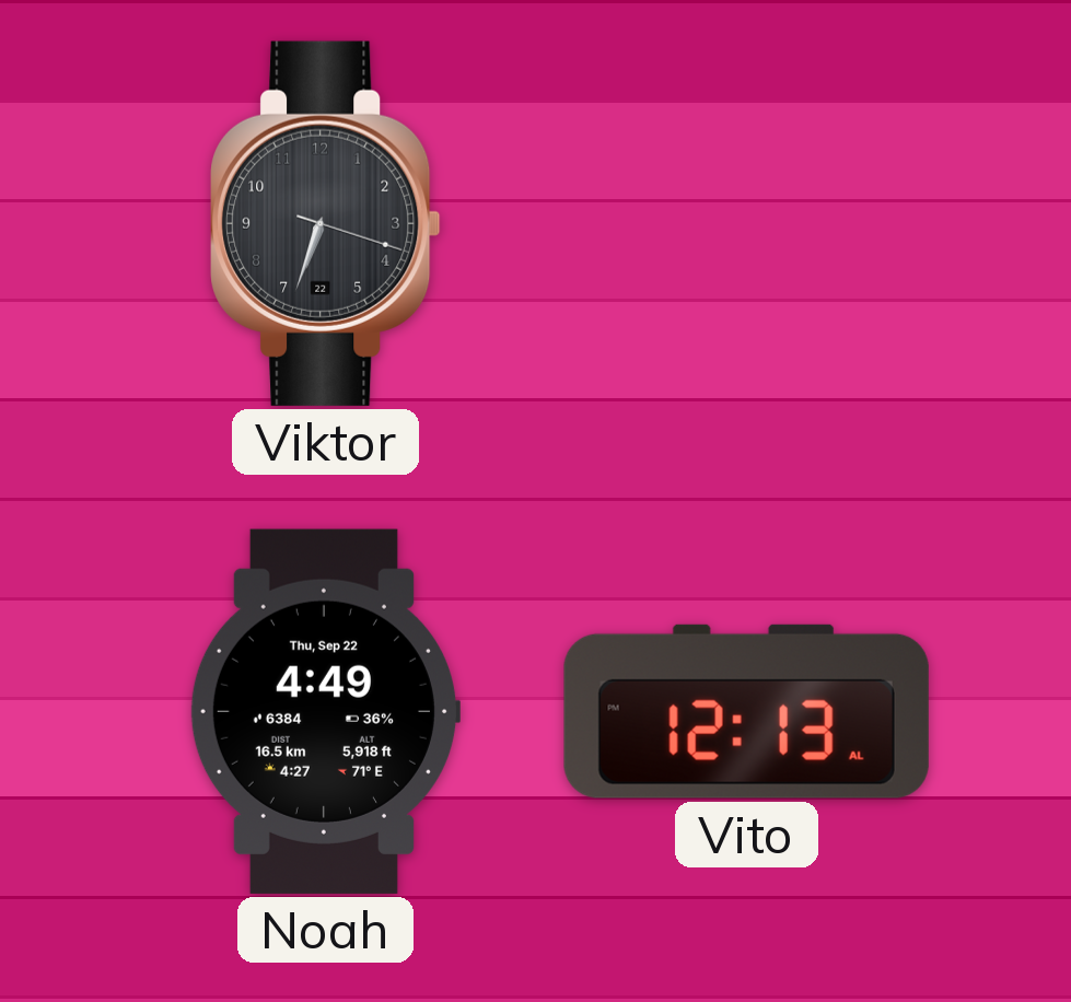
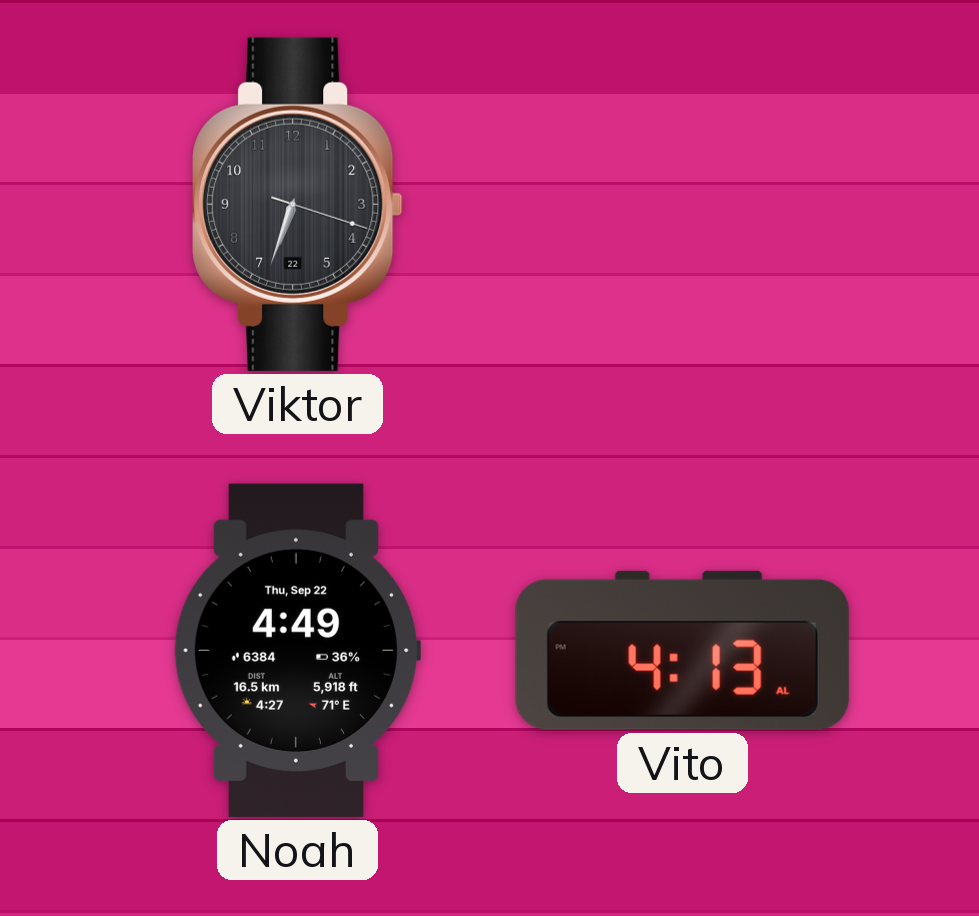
Vito: 12:13 -> 4:13
